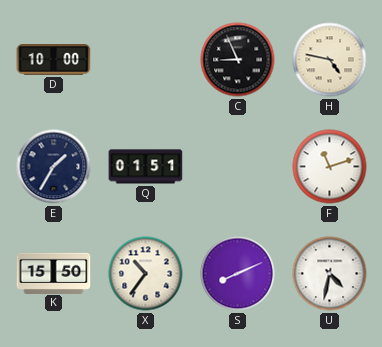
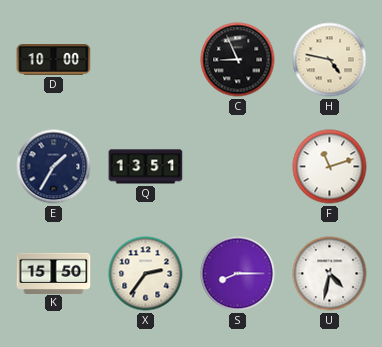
Q: 01:51 -> 13:51
X: 10:36 -> 2:36
S: 8:11 -> 8:15
